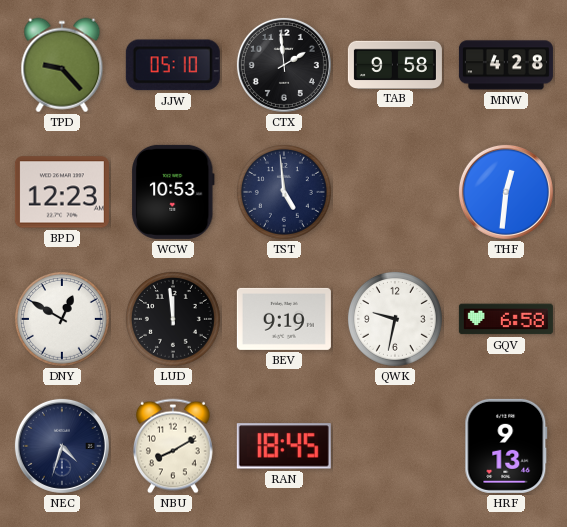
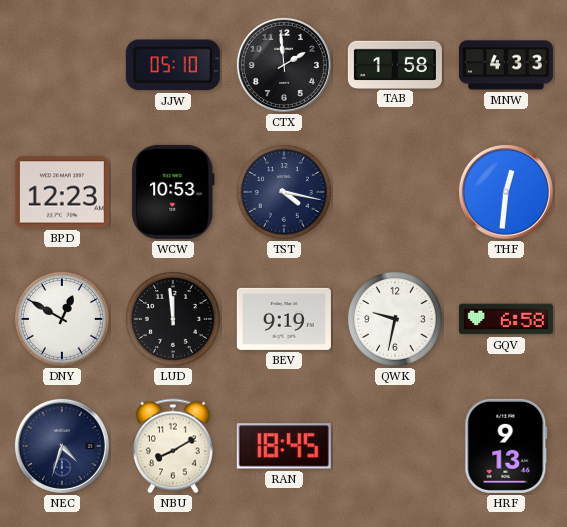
TPD: 9:23 -> none
TAB: 9:58 -> 1:58
MNW: 4:28 -> 4:33
TST: 4:59 -> 4:17
